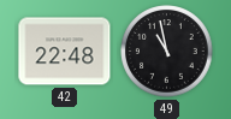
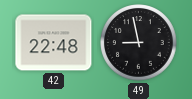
49: 10:58 -> 8:58
